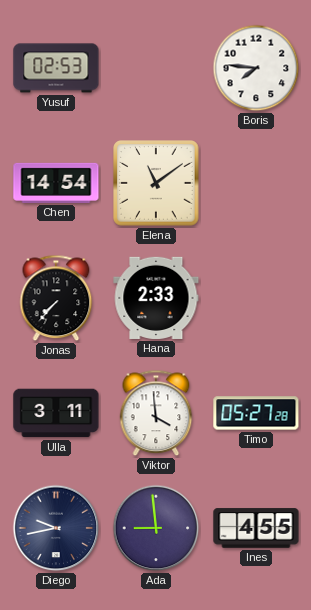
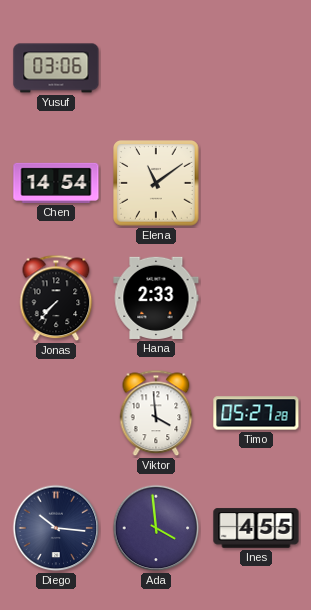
Yusuf: 02:53 -> 03:06
Boris: 7:46 -> none
Ulla: 3:11 -> none
Diego: 9:43 -> 10:16
Ada: 8:59 -> 3:59
